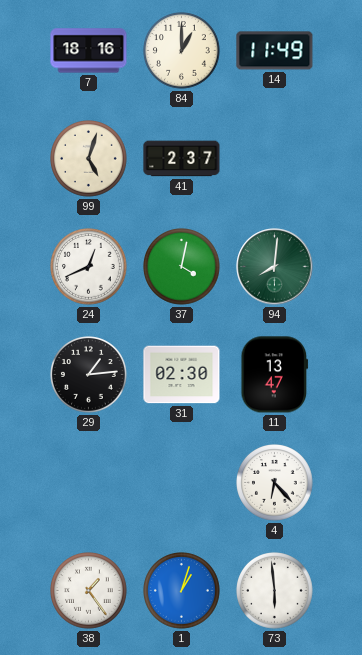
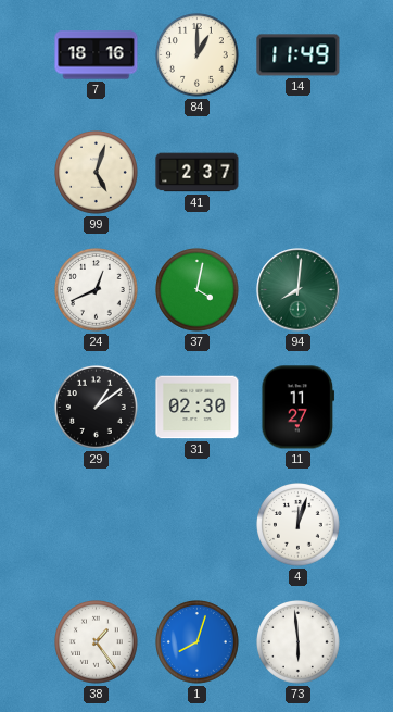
29: 1:14 -> 1:09
11: 13:47 -> 11:27
4: 6:23 -> 12:03
1: 1:03 -> 8:03
